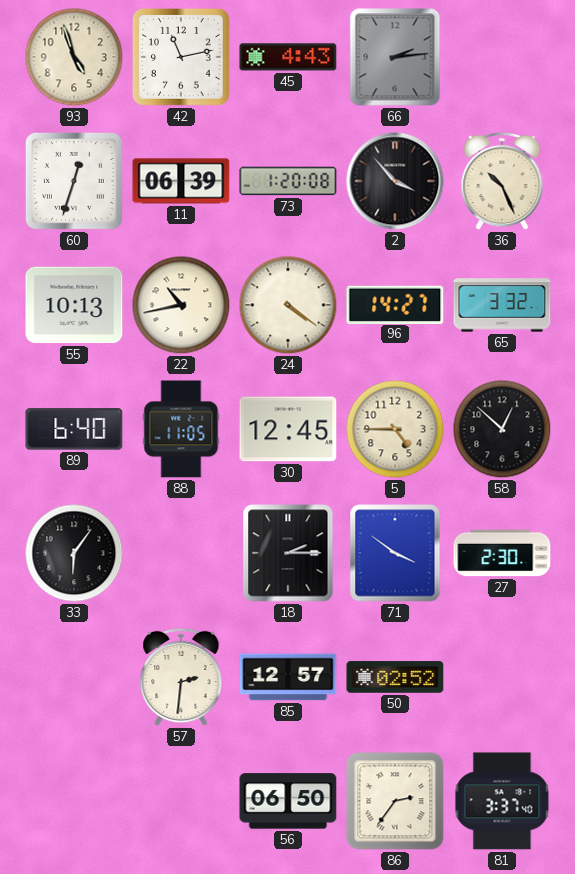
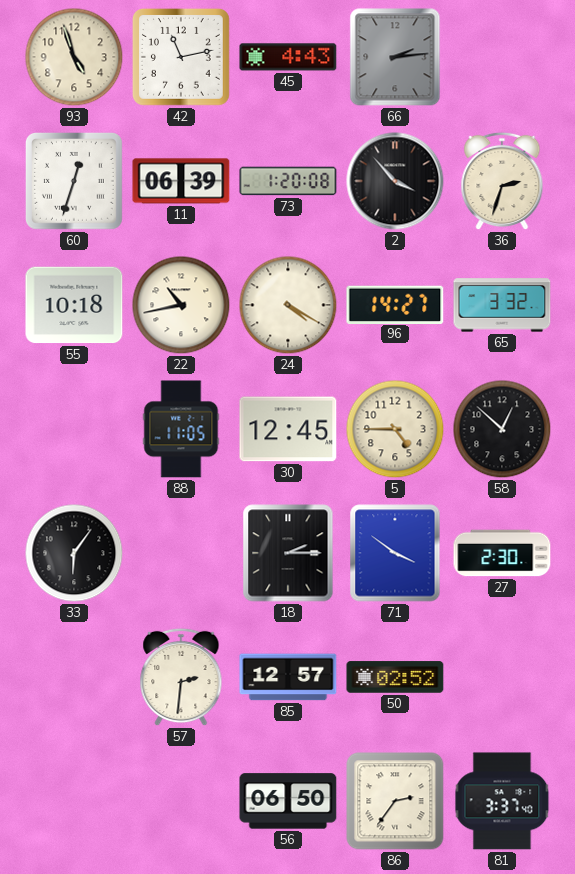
36: 10:26 -> 2:33
55: 10:13 -> 10:18
24: 4:21 -> 4:20
89: 6:40 -> none
